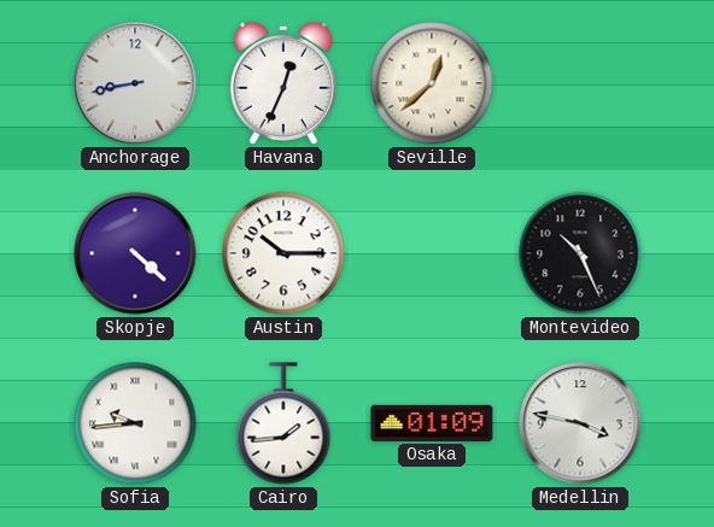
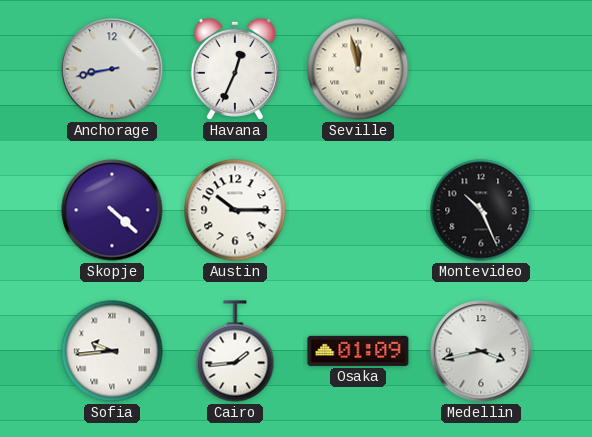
Seville: 12:38 -> 11:58
Medellin: 3:47 -> 3:43
